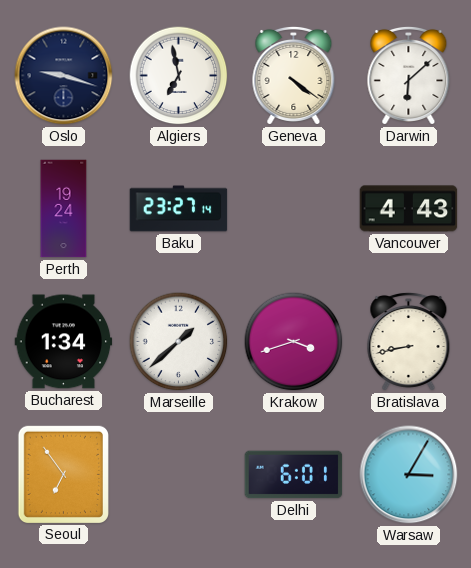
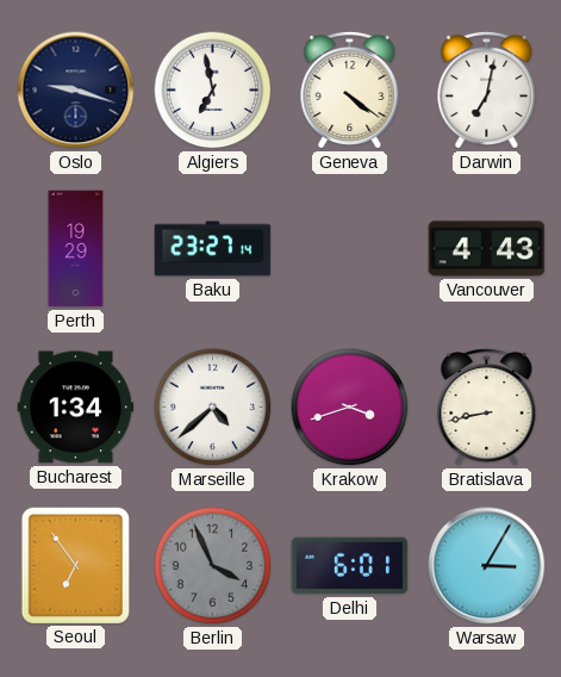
Darwin: 6:08 -> 7:02
Perth: 19:24 -> 19:29
Marseille: 1:38 -> 4:38
Berlin: none -> 3:56
